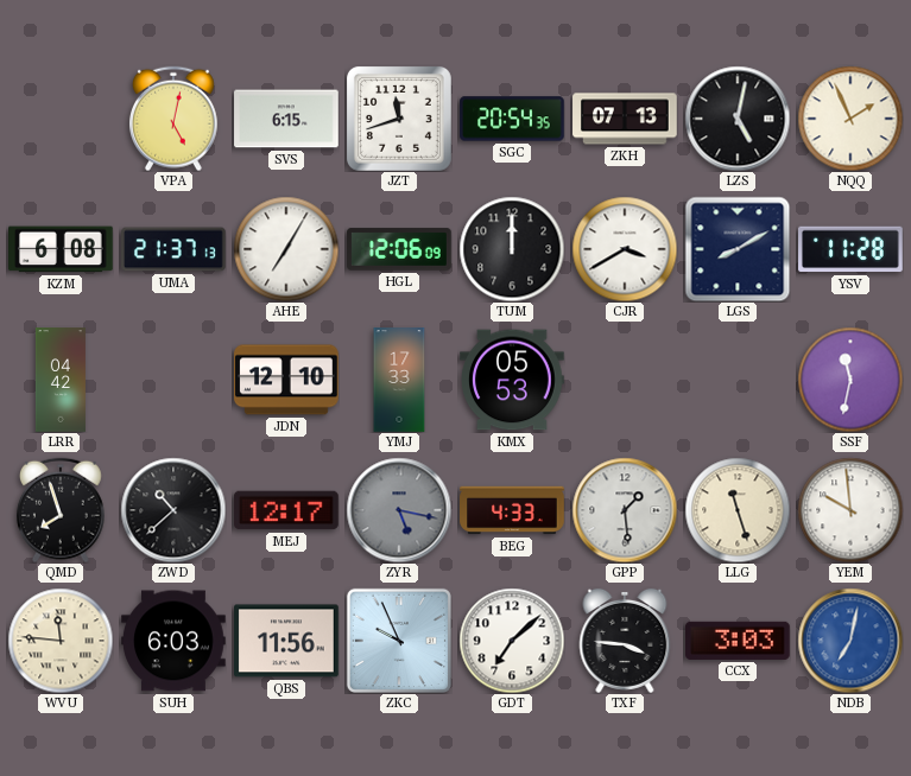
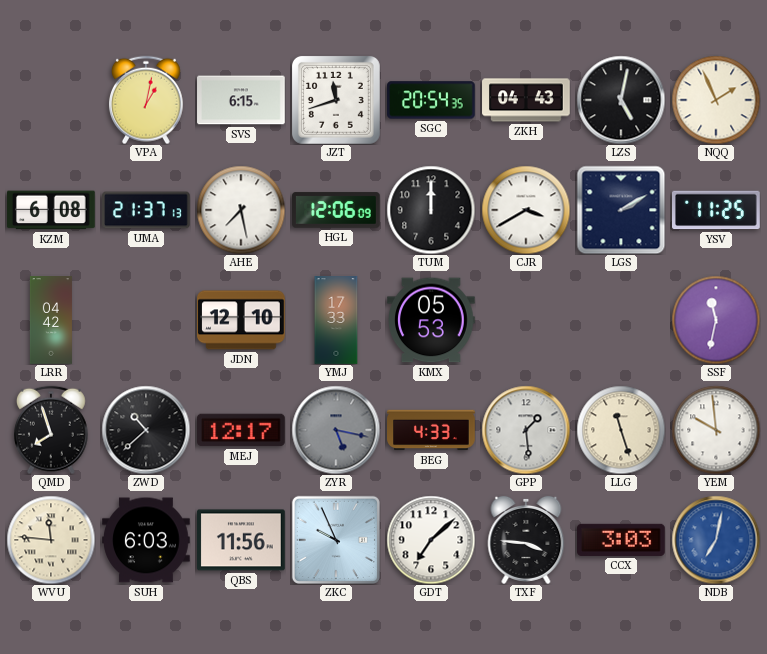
VPA: 5:02 -> 1:02
ZKH: 07:13 -> 04:43
AHE: 7:05 -> 7:28
LGS: 8:10 -> 2:10
YSV: 11:28 -> 11:25
